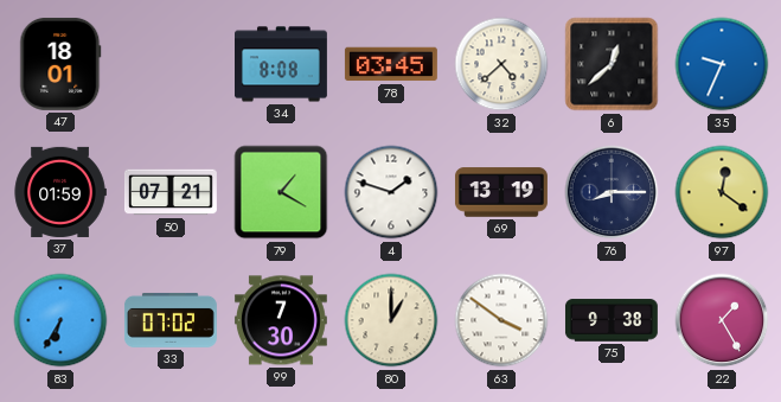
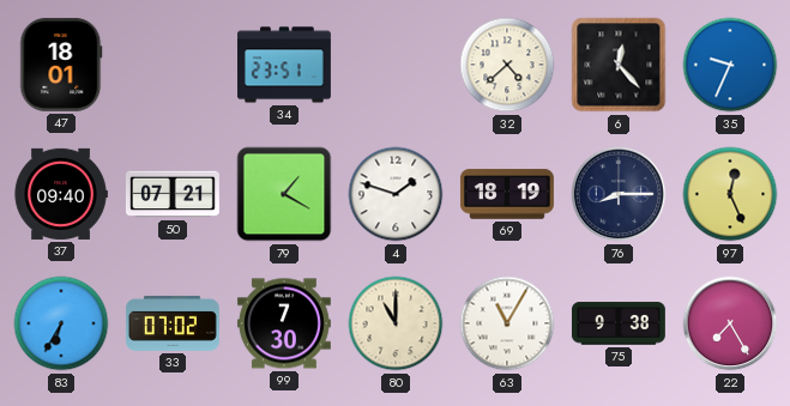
34: 8:08 -> 23:51
78: 03:45 -> none
6: 12:38 -> 12:23
37: 01:59 -> 09:40
69: 13:19 -> 18:19
97: 12:21 -> 12:26
80: 1:00 -> 11:00
63: 3:51 -> 11:05
22: 1:25 -> 7:25
